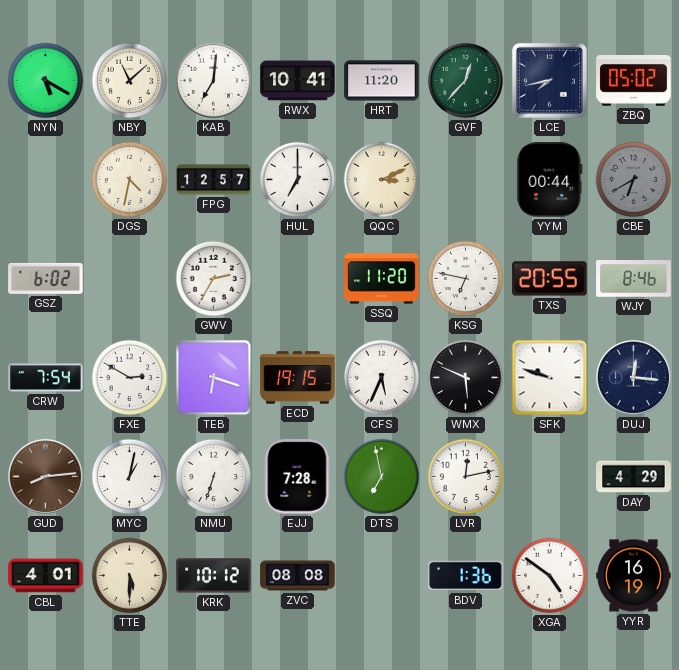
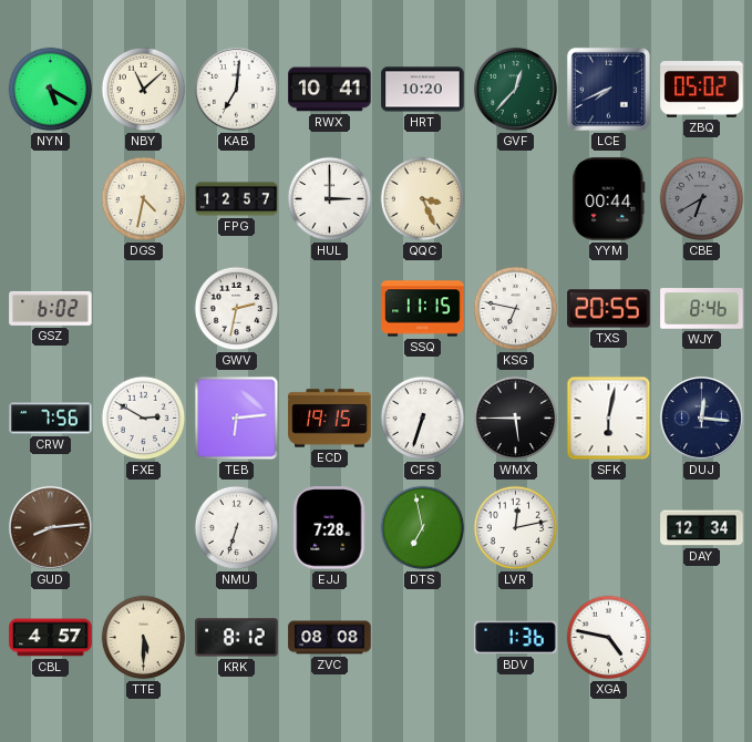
HRT: 11:20 -> 10:20
LCE: 7:43 -> 7:41
HUL: 7:00 -> 3:00
QQC: 3:11 -> 3:26
GWV: 2:35 -> 2:32
SSQ: 11:20 -> 11:15
CRW: 7:54 -> 7:56
TEB: 6:18 -> 6:14
CFS: 5:34 -> 6:33
WMX: 5:49 -> 5:45
SFK: 9:48 -> 6:02
MYC: 1:02 -> none
DAY: 4:29 -> 12:34
CBL: 4:01 -> 4:57
KRK: 10:12 -> 8:12
XGA: 4:51 -> 4:47
YYR: 16:19 -> none
